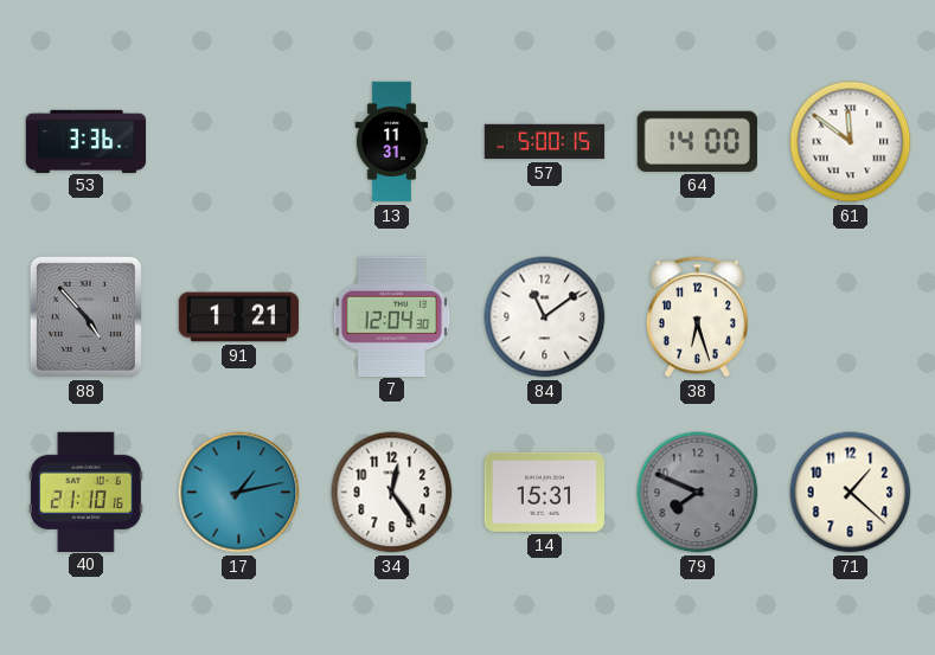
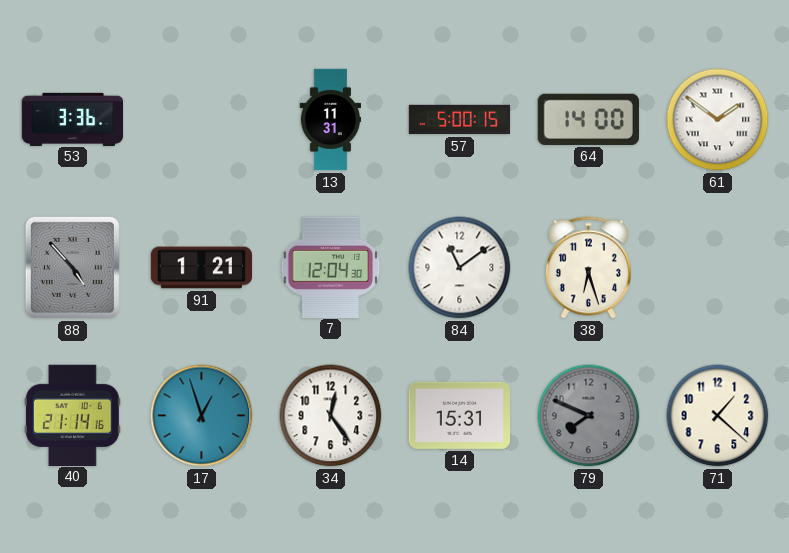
61: 11:51 -> 1:51
40: 21:10 -> 21:14
17: 1:13 -> 12:57
